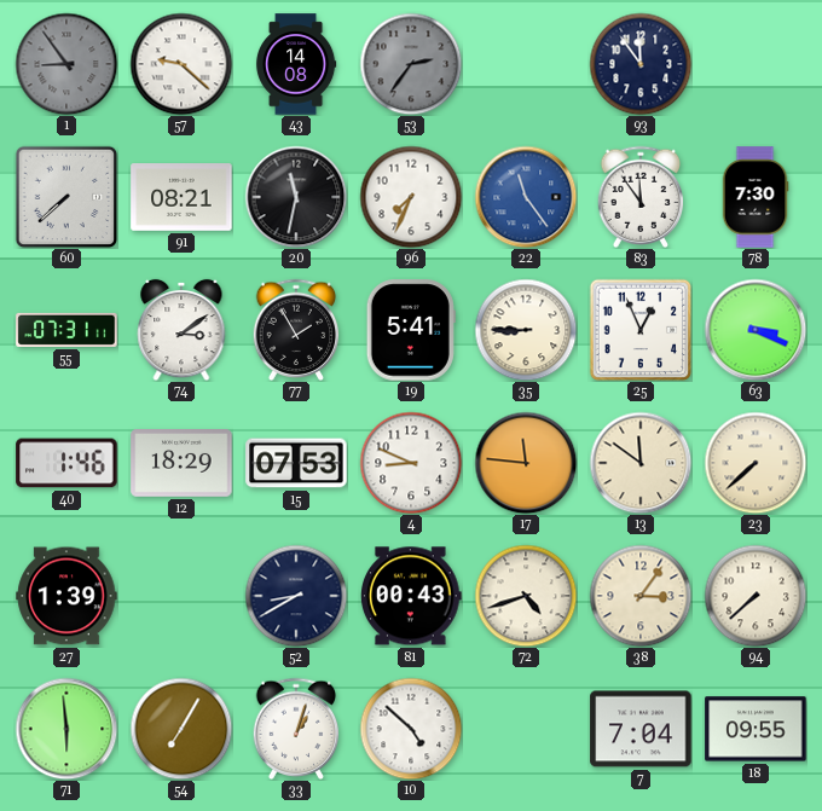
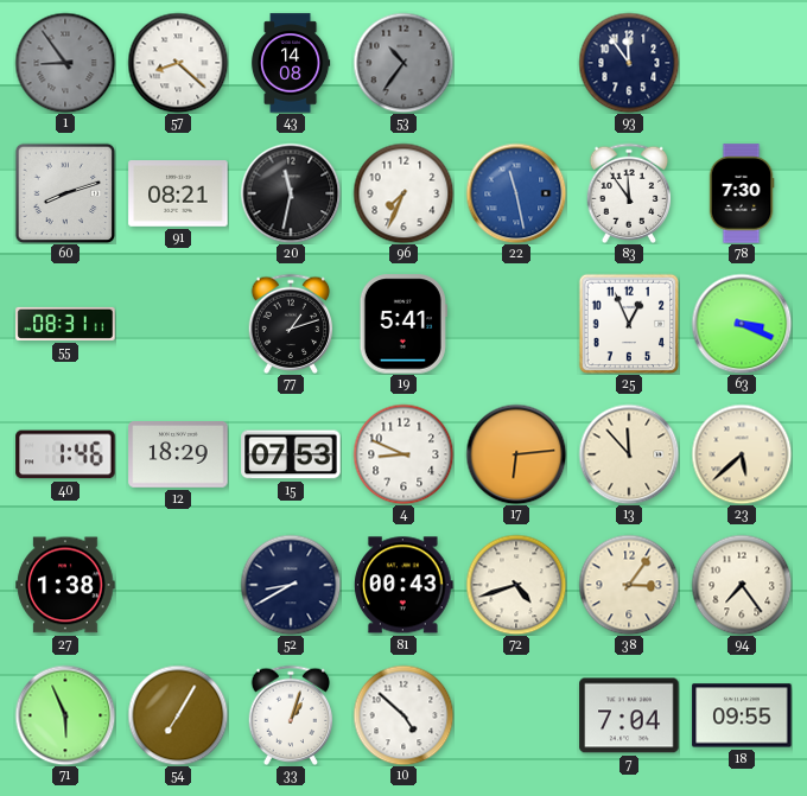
57: 9:22 -> 8:22
53: 2:36 -> 10:36
60: 7:38 -> 8:12
22: 11:24 -> 11:28
55: 07:31 -> 08:31
74: 3:09 -> none
77: 1:55 -> 1:12
35: 8:45 -> none
17: 11:46 -> 6:14
13: 11:51 -> 11:53
23: 7:38 -> 5:38
27: 1:39 -> 1:38
94: 7:38 -> 7:24
71: 5:59 -> 5:56
